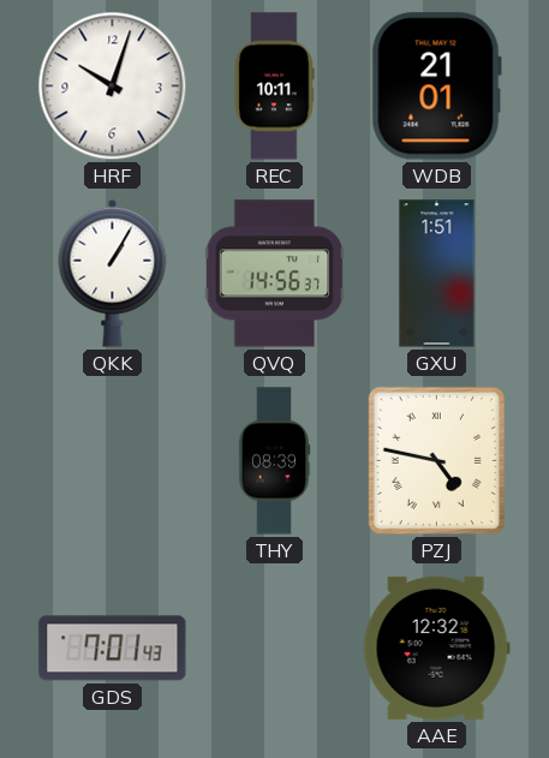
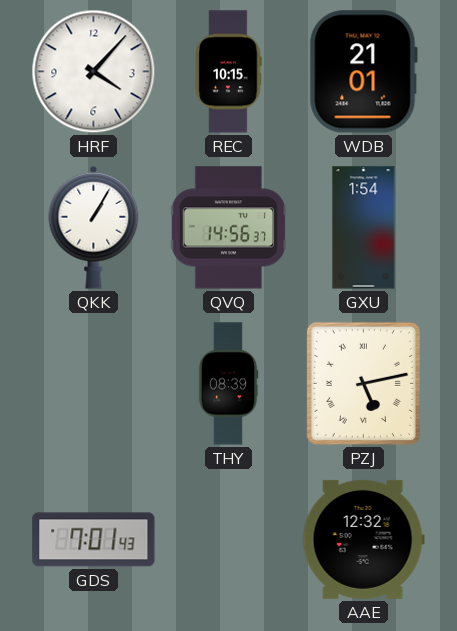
HRF: 10:03 -> 4:07
REC: 10:11 -> 10:15
GXU: 1:51 -> 1:54
PZJ: 4:47 -> 5:13
